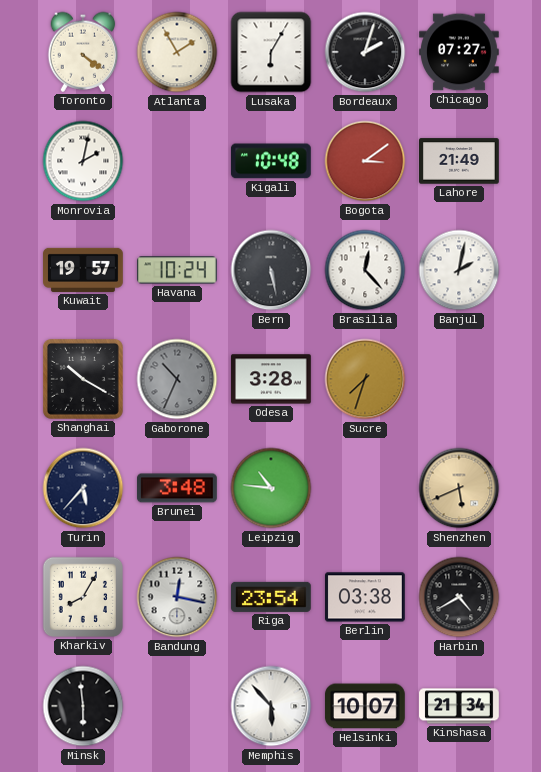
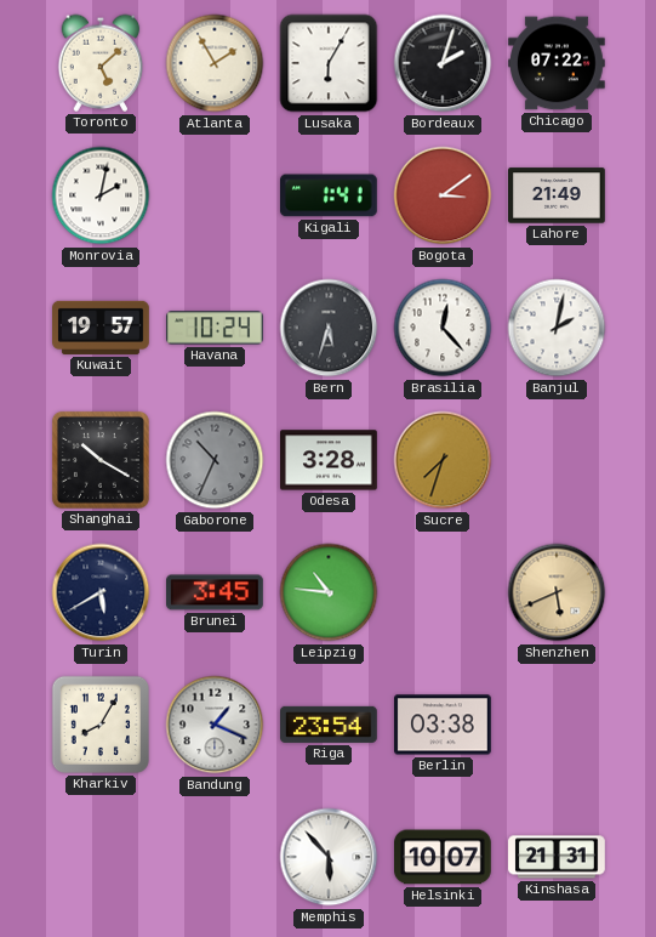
Toronto: 4:21 -> 5:08
Chicago: 07:27 -> 07:22
Kigali: 10:48 -> 1:41
Bern: 5:28 -> 5:33
Turin: 5:37 -> 5:40
Brunei: 3:48 -> 3:45
Bandung: 12:17 -> 1:19
Harbin: 4:40 -> none
Minsk: 5:59 -> none
Kinshasa: 21:34 -> 21:31
